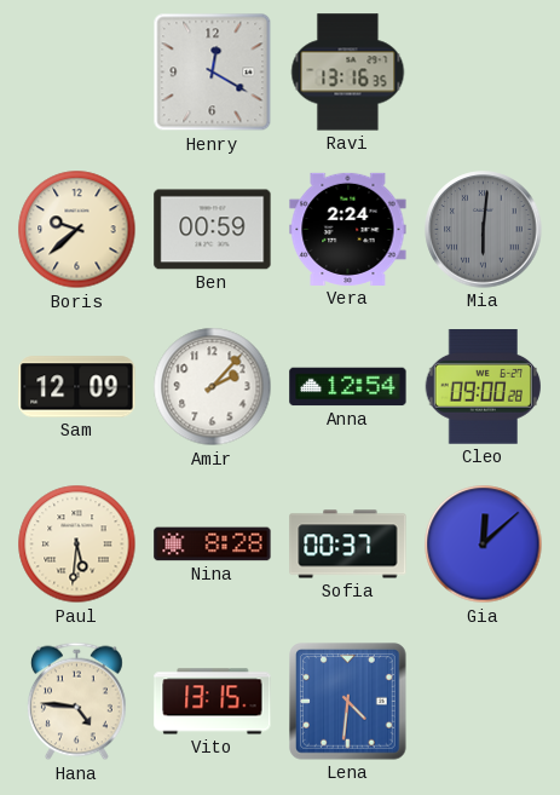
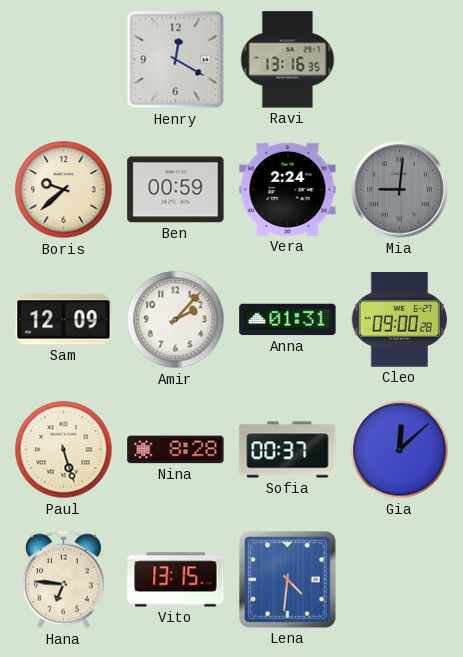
Mia: 6:01 -> 9:01
Anna: 12:54 -> 01:31
Paul: 5:31 -> 5:27
Hana: 4:46 -> 6:46
